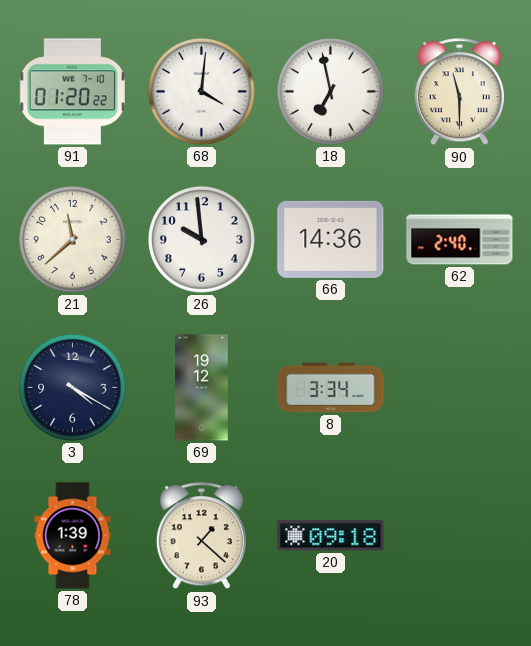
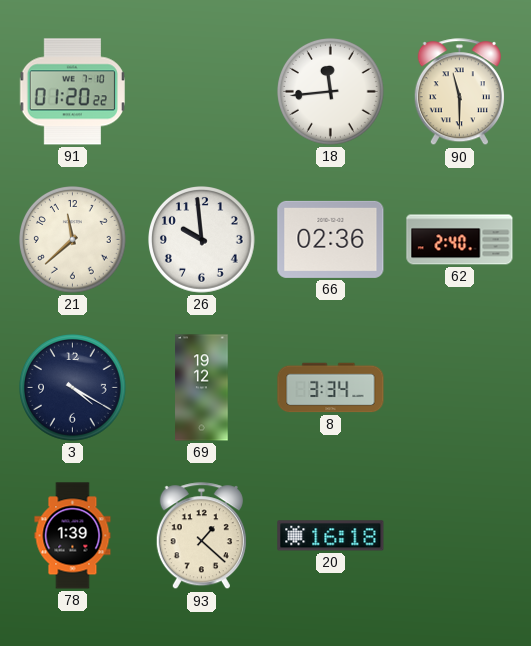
68: 4:01 -> none
18: 6:58 -> 11:44
66: 14:36 -> 02:36
20: 09:18 -> 16:18
